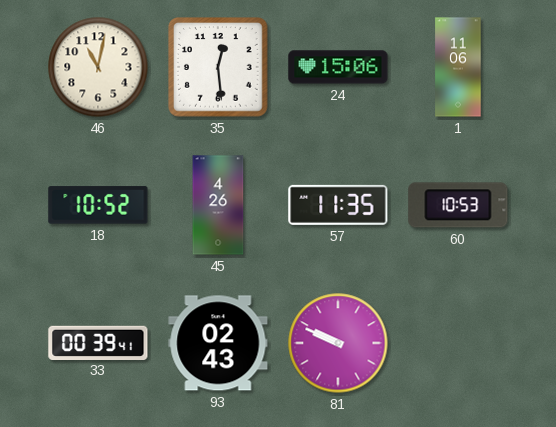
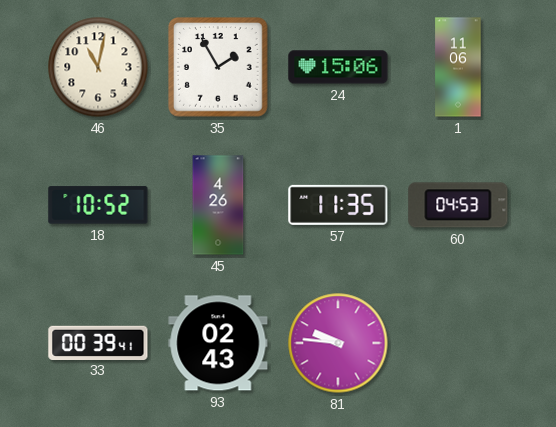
35: 12:29 -> 1:55
60: 10:53 -> 04:53
81: 9:49 -> 9:46
